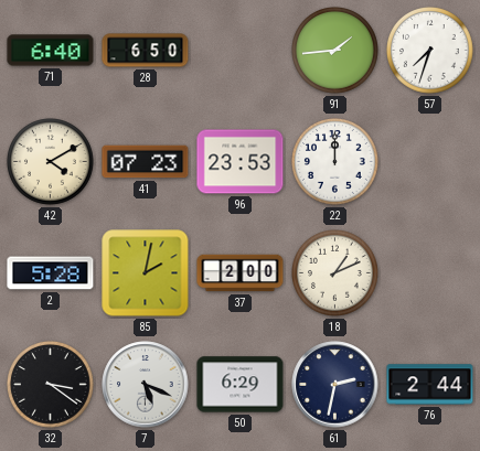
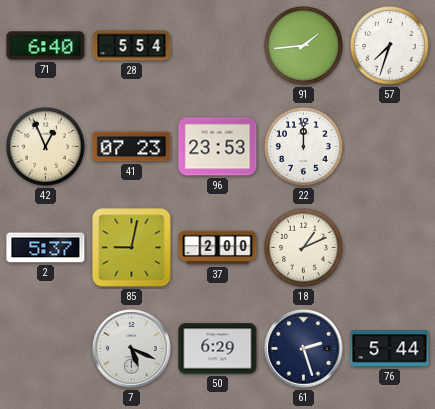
28: 6:50 -> 5:54
42: 4:10 -> 12:56
2: 5:28 -> 5:37
85: 2:02 -> 9:02
32: 3:21 -> none
61: 2:32 -> 2:27
76: 2:44 -> 5:44
